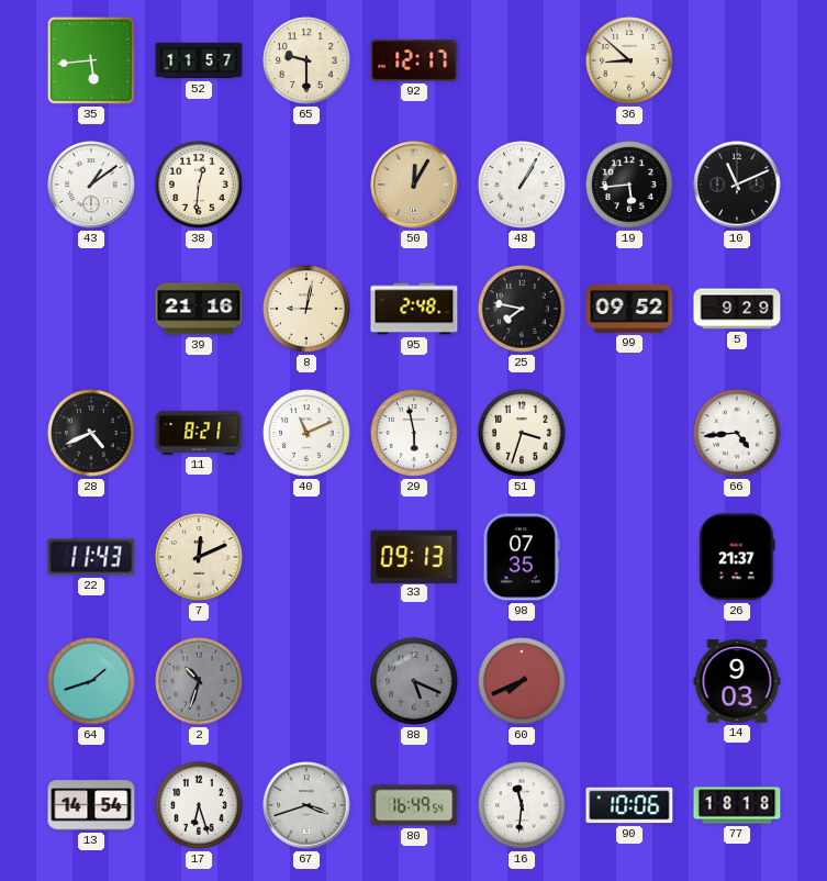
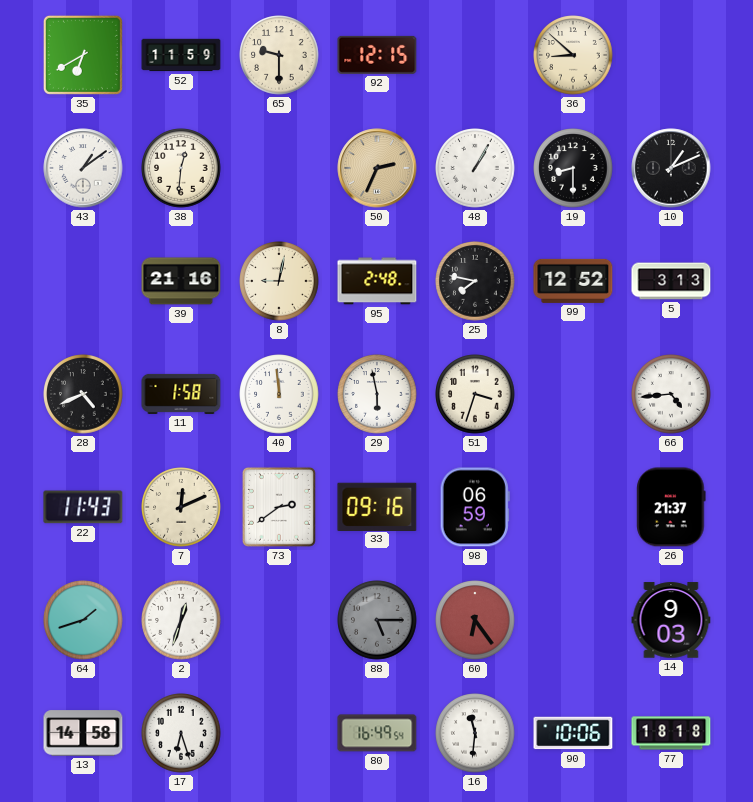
35: 5:44 -> 6:40
52: 11:57 -> 11:59
92: 12:17 -> 12:15
50: 12:05 -> 2:34
19: 5:44 -> 8:30
10: 11:11 -> 1:11
99: 09:52 -> 12:52
5: 9:29 -> 3:13
11: 8:21 -> 1:58
40: 11:11 -> 11:59
73: none -> 2:39
33: 09:13 -> 09:16
98: 07:35 -> 06:59
2: 10:33 -> 12:33
2 dial: grey -> white
88: 5:19 -> 5:15
60: 7:41 -> 6:24
13: 14:54 -> 14:58
67: 3:42 -> none
